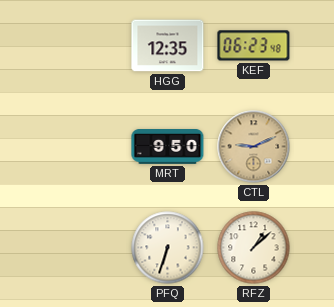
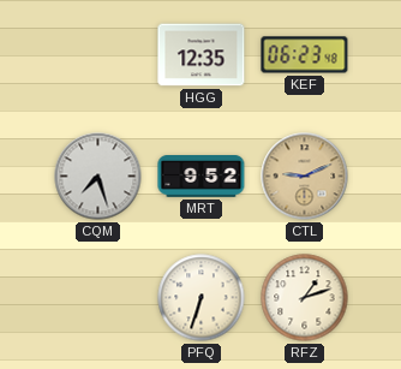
CQM: none -> 7:27
MRT: 9:50 -> 9:52
RFZ: 1:08 -> 1:12
